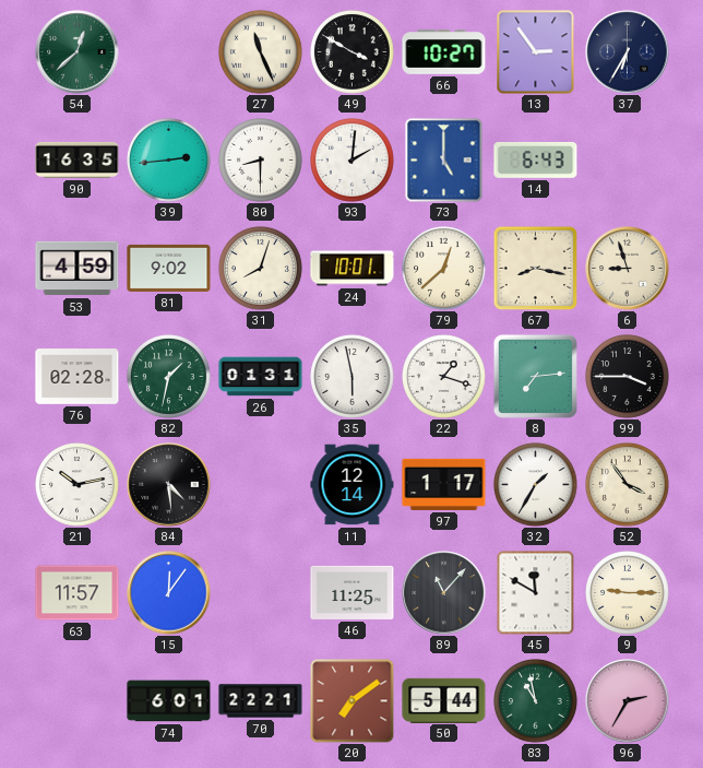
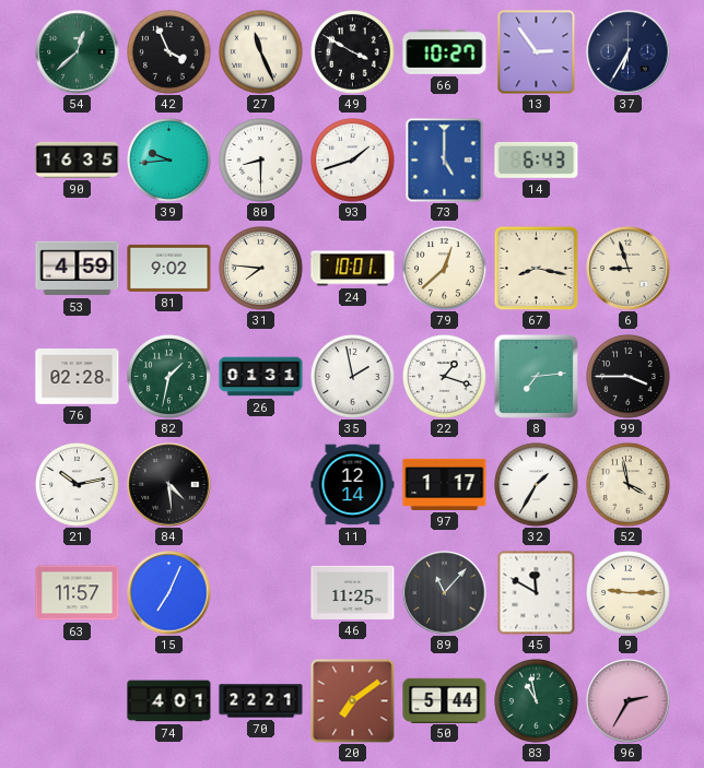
42: none -> 3:56
39: 2:44 -> 9:44
93: 2:01 -> 1:42
31: 8:03 -> 7:46
35: 5:58 -> 1:58
52: 3:54 -> 3:58
15: 12:06 -> 7:04
74: 6:01 -> 4:01
